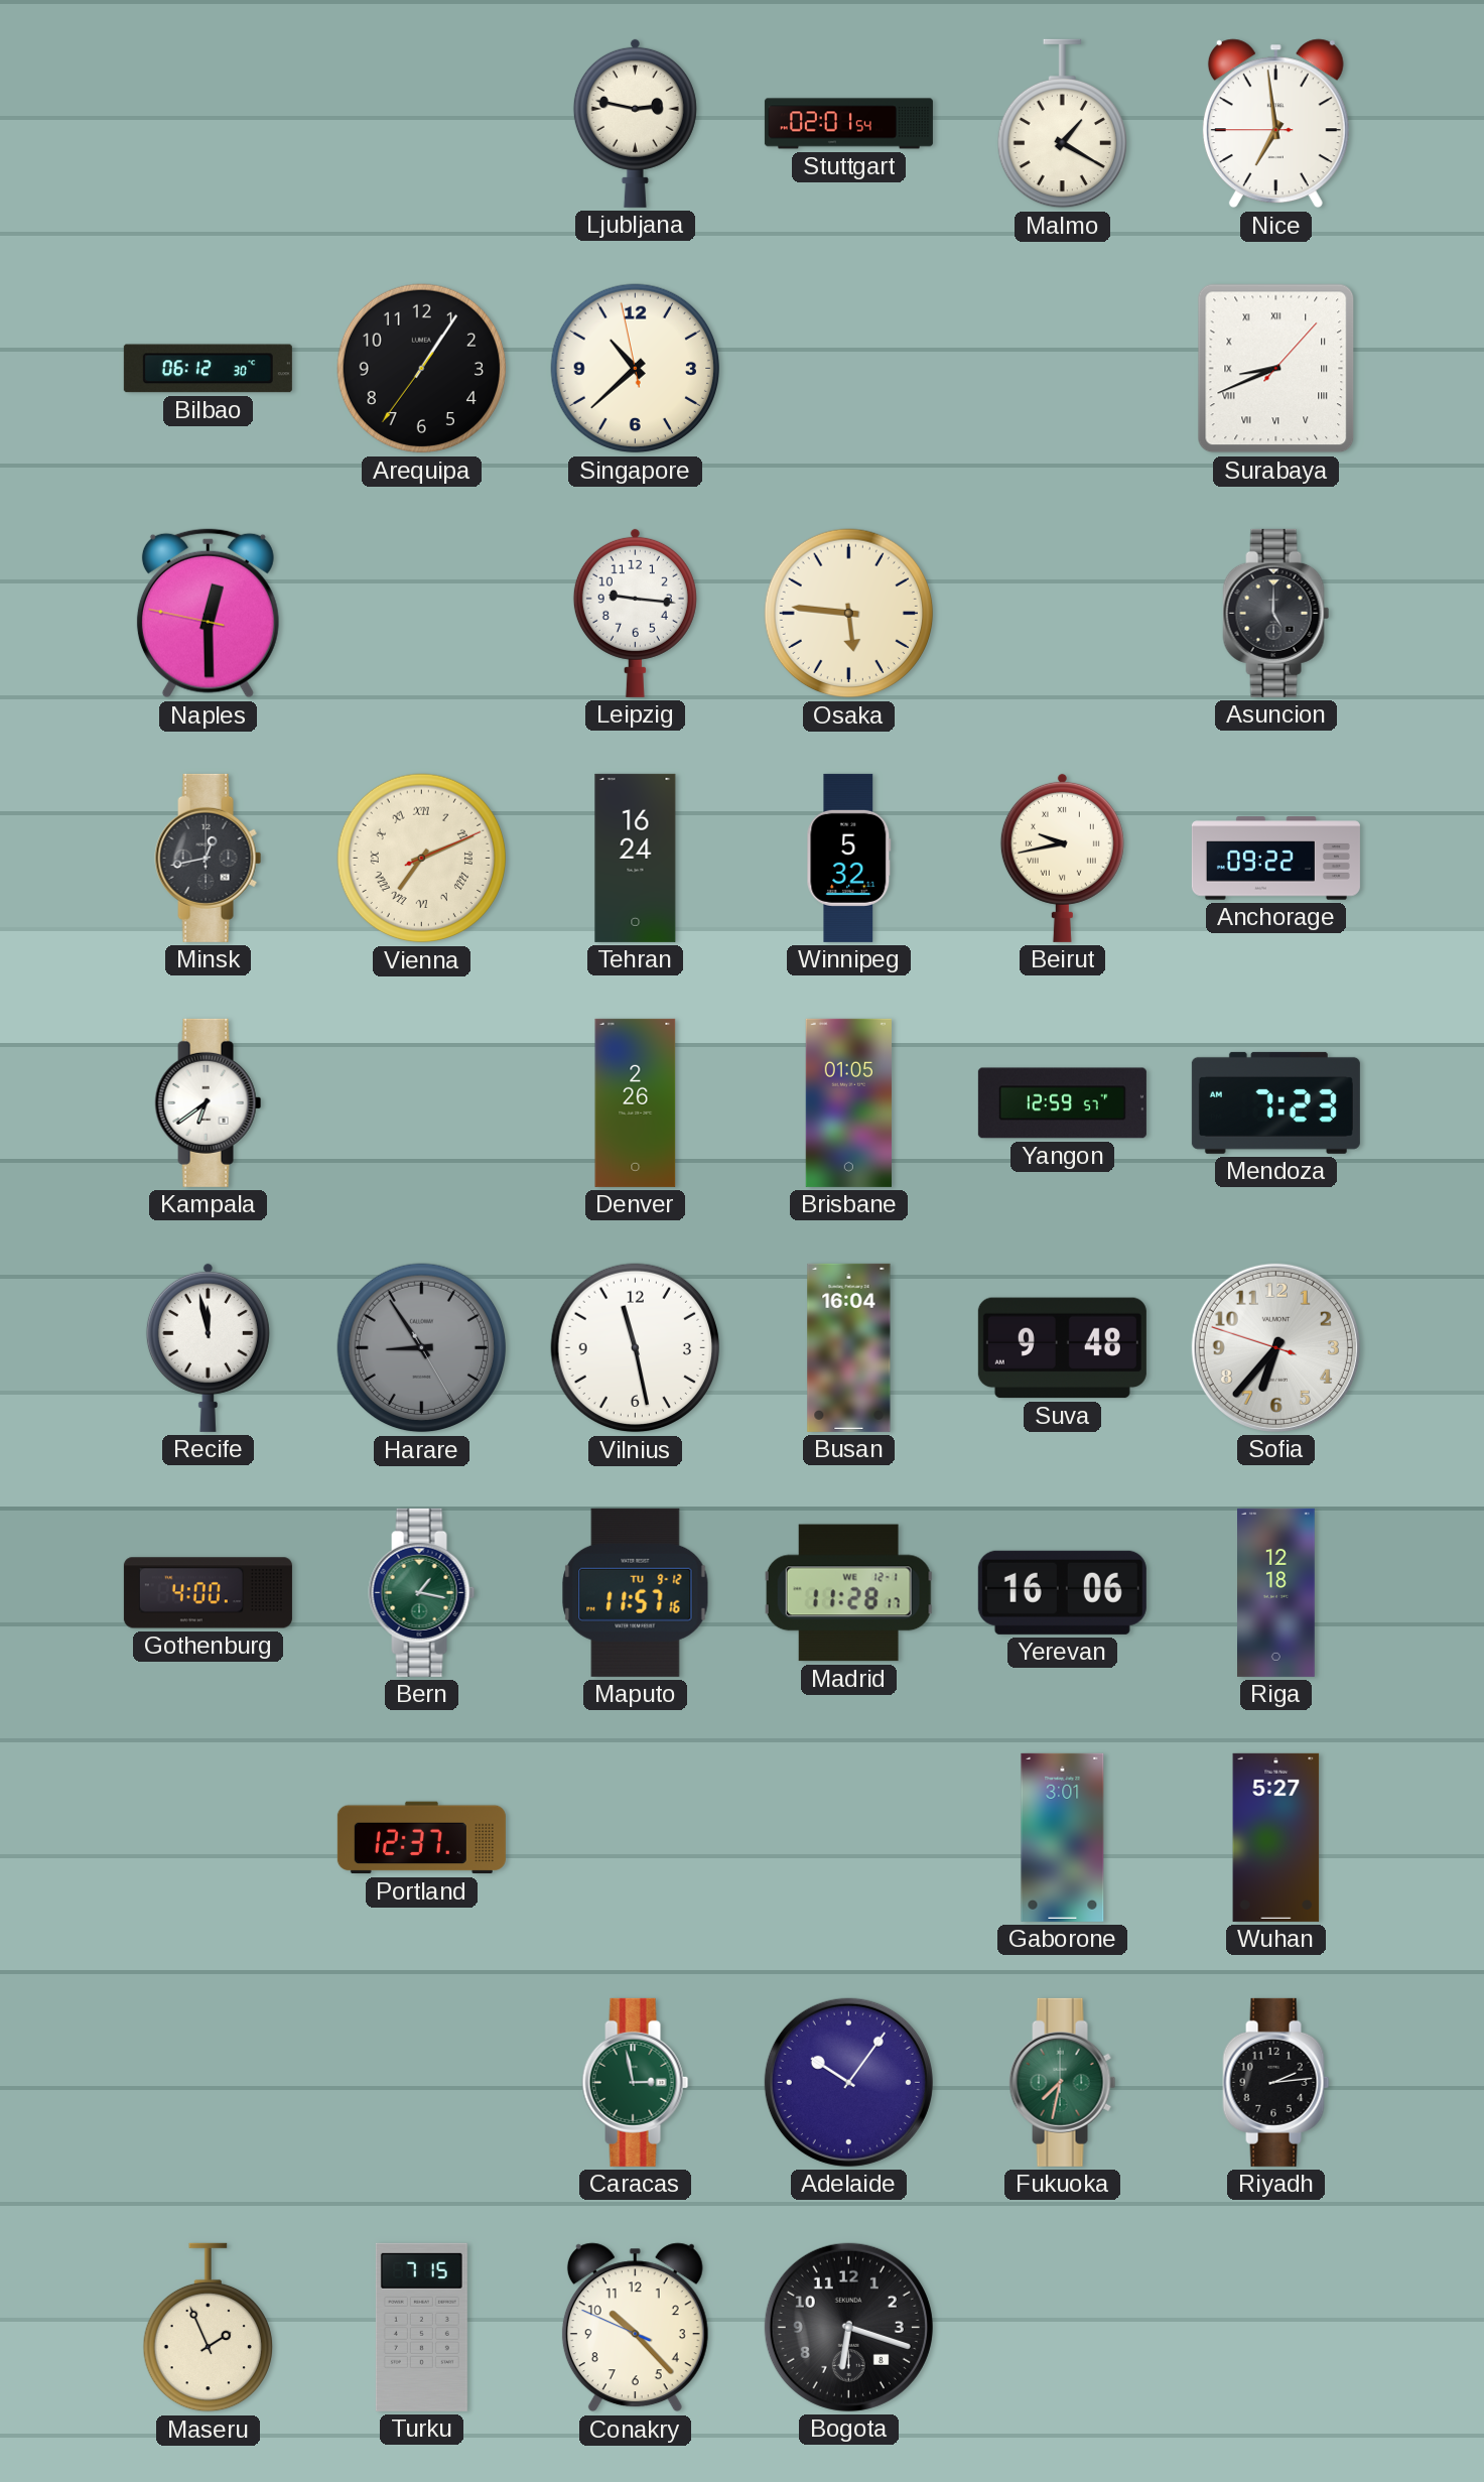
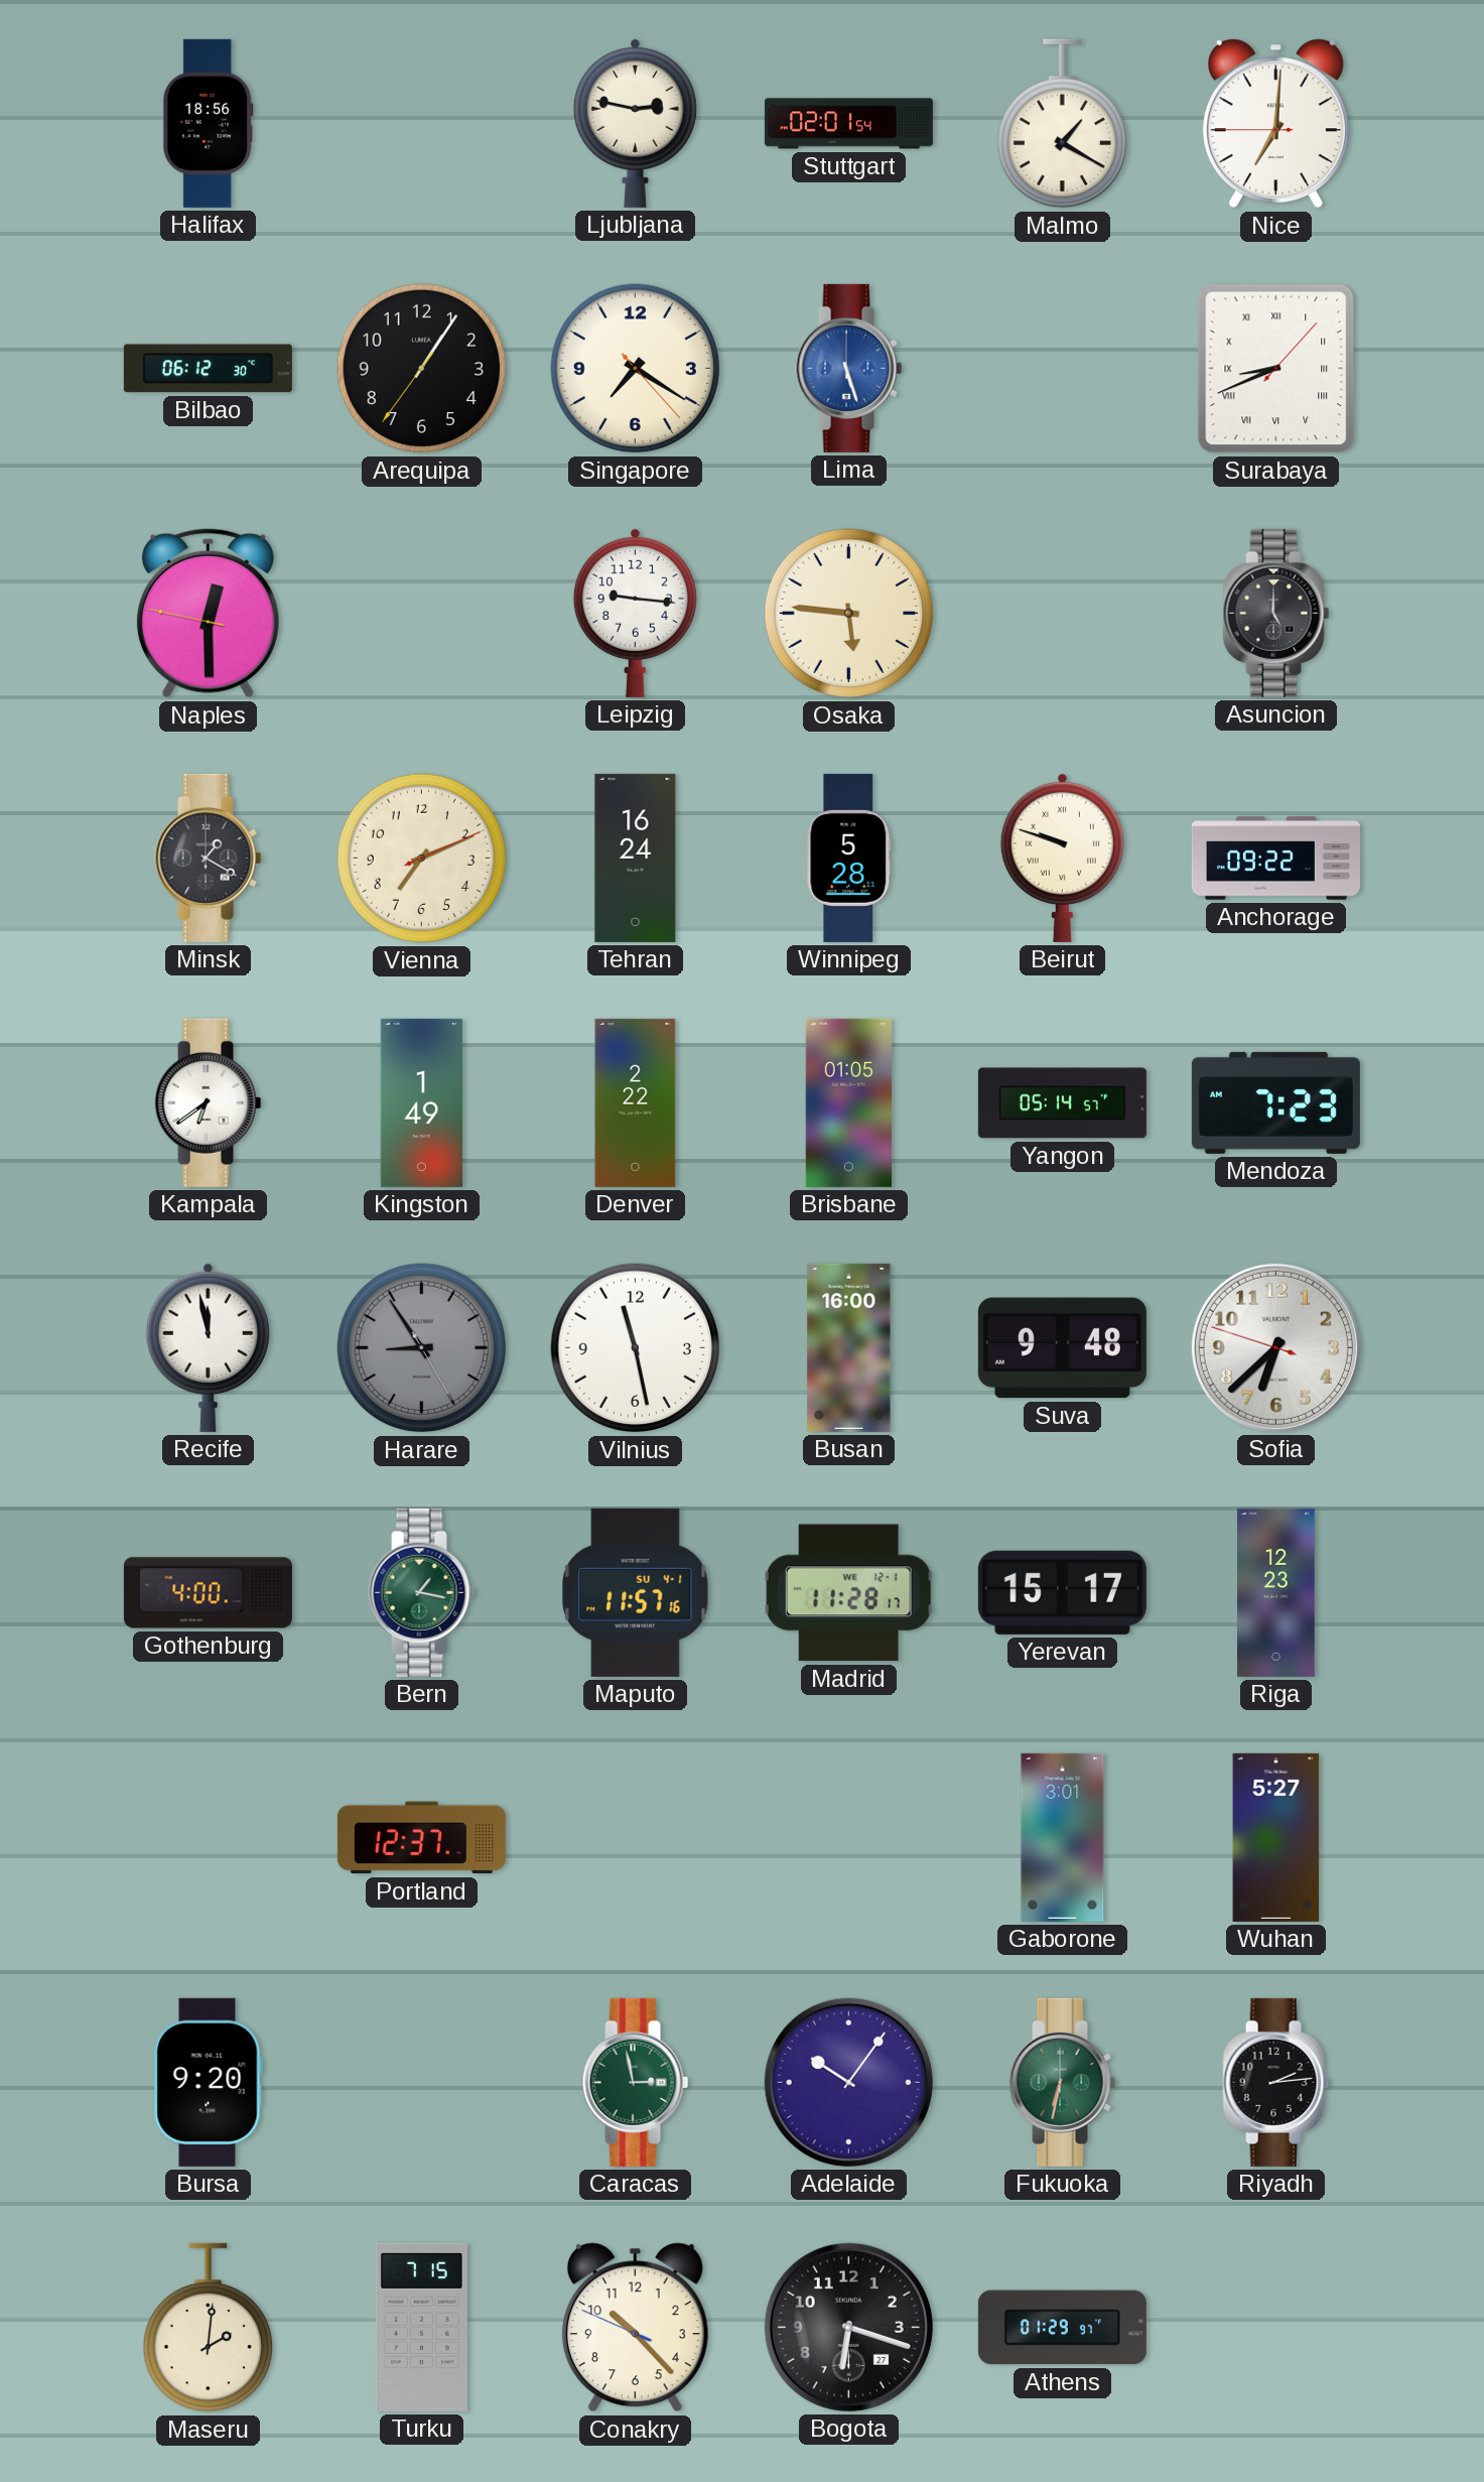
Halifax: none -> 18:56
Nice: 6:58 -> 7:00
Singapore: 10:37 -> 7:20
Lima: none -> 5:27
Minsk: 12:43 -> 1:20
Vienna numerals: Roman -> Arabic
Winnipeg: 5:32 -> 5:28
Beirut: 9:43 -> 9:48
Kingston: none -> 1:49
Denver: 2:26 -> 2:22
Yangon: 12:59 -> 05:14
Busan: 16:04 -> 16:00
Sofia: 6:36 -> 6:37
Maputo date: TU 9-12 -> SU 4-1
Yerevan: 16:06 -> 15:17
Riga: 12:18 -> 12:23
Bursa: none -> 9:20
Fukuoka: 7:32 -> 6:32
Maseru: 1:56 -> 2:01
Bogota date: 8 -> 27
Athens: none -> 01:29
